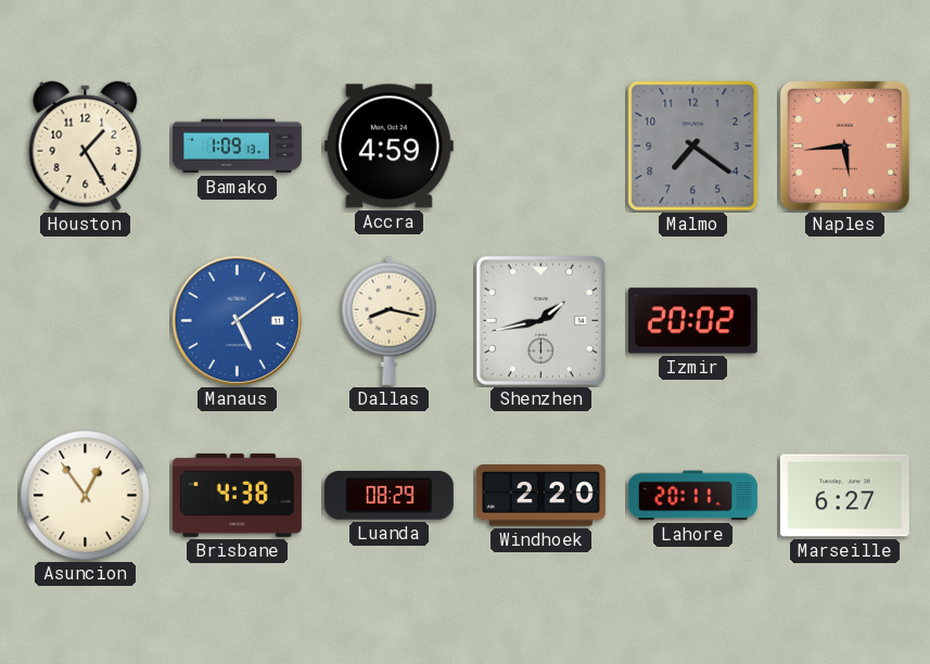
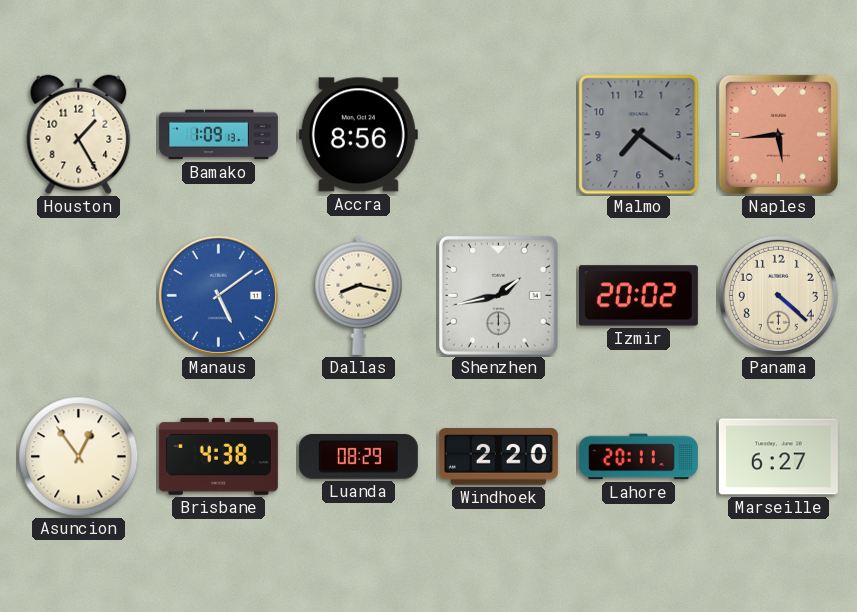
Accra: 4:59 -> 8:56
Panama: none -> 4:22
